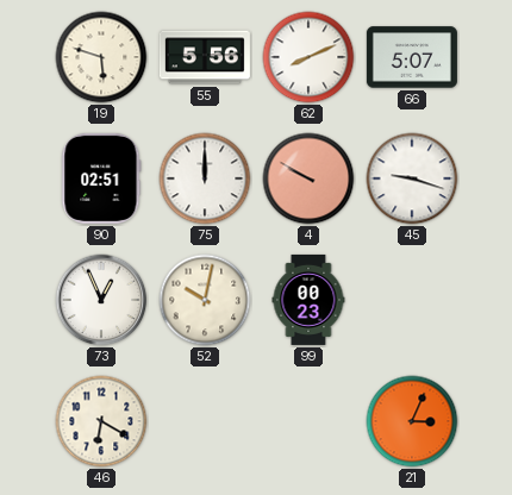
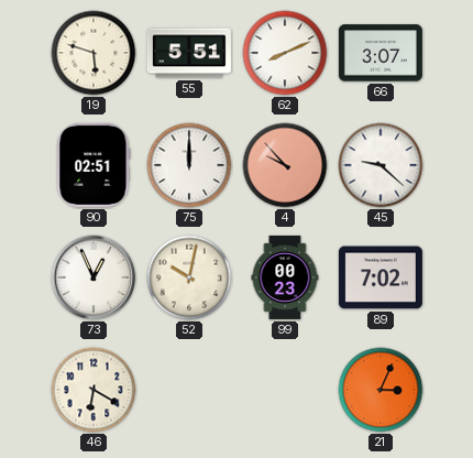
55: 5:56 -> 5:51
66: 5:07 -> 3:07
4: 9:50 -> 9:53
45: 9:18 -> 9:22
89: none -> 7:02
